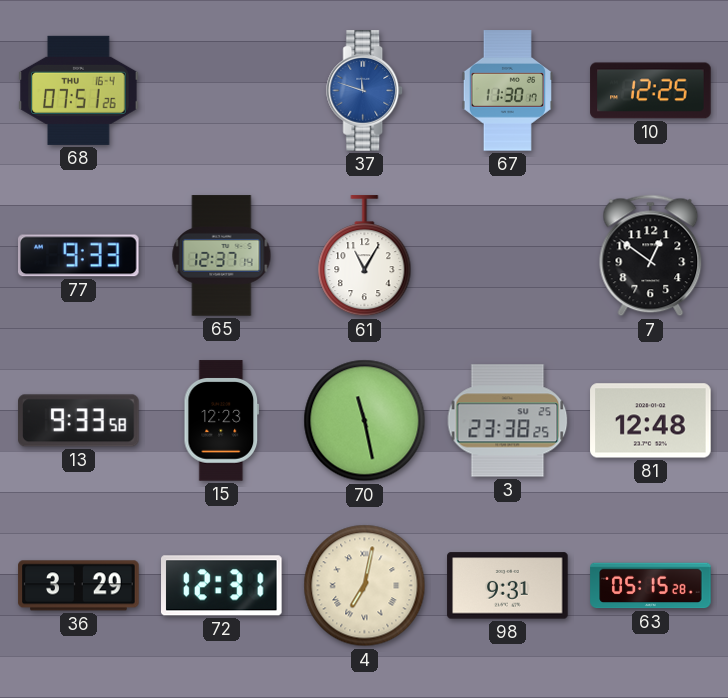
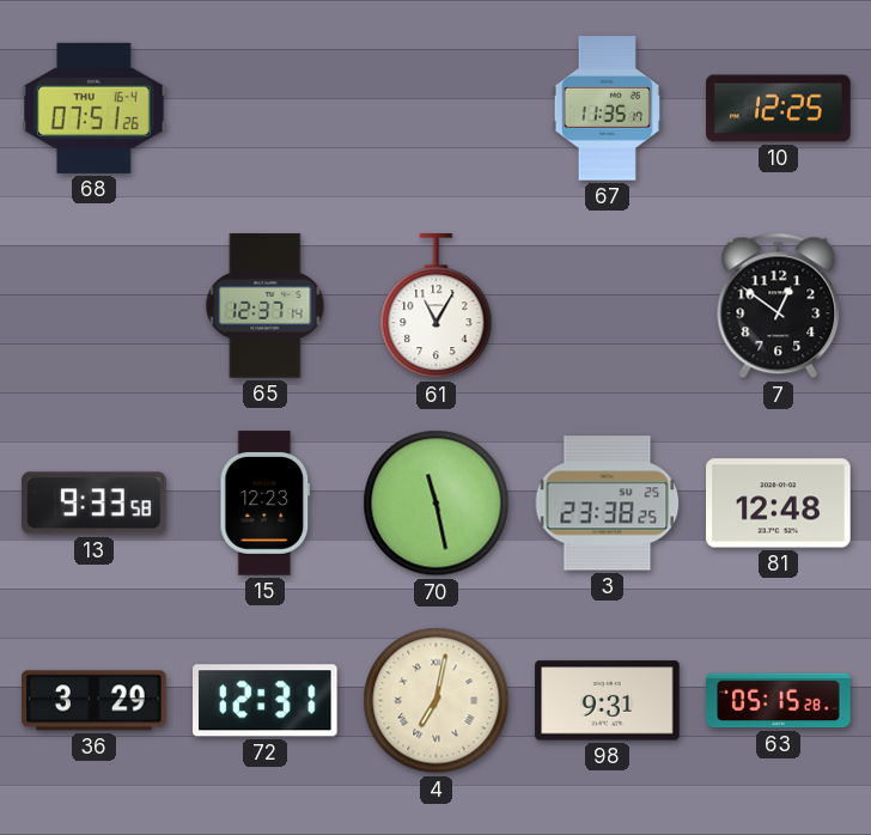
37: 11:48 -> none
67: 11:30 -> 11:35
77: 9:33 -> none
